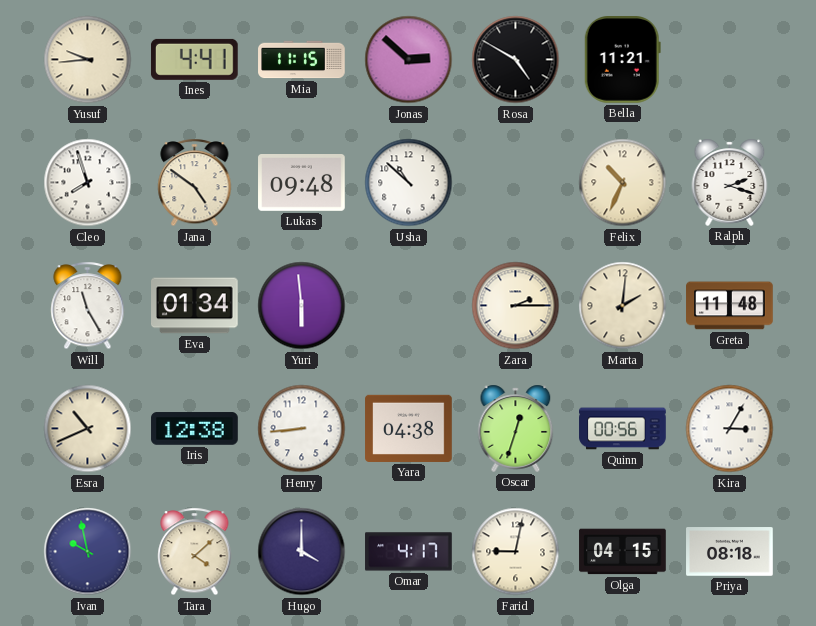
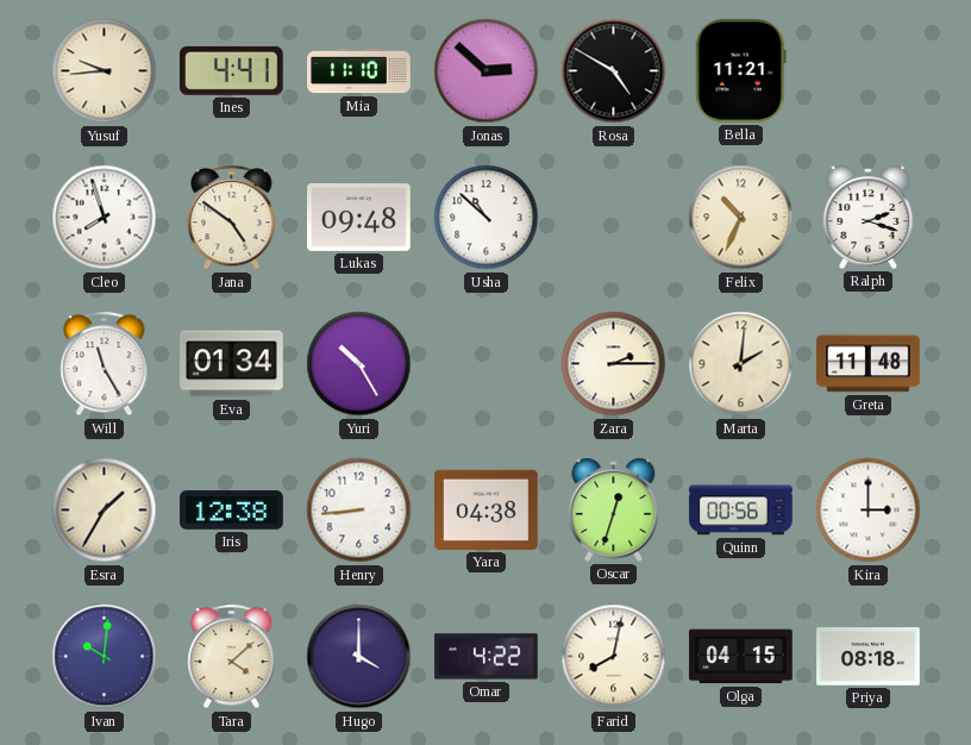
Mia: 11:15 -> 11:10
Yuri: 5:59 -> 10:25
Esra: 10:41 -> 1:35
Kira: 3:05 -> 3:00
Ivan: 9:58 -> 10:01
Omar: 4:17 -> 4:22
Farid: 9:02 -> 8:02
